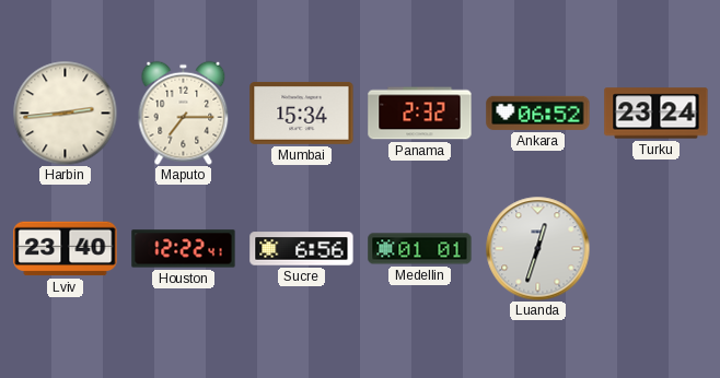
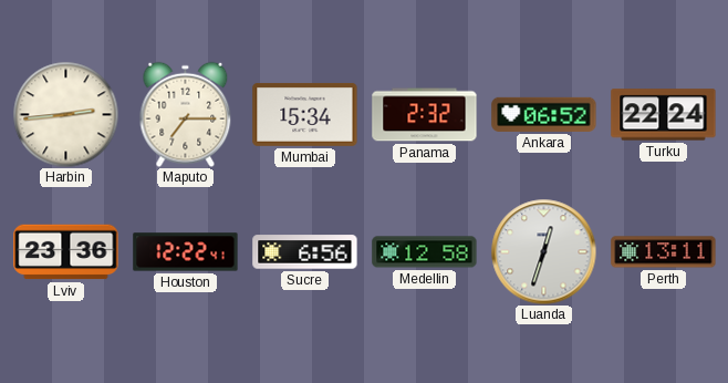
Turku: 23:24 -> 22:24
Lviv: 23:40 -> 23:36
Medellin: 01:01 -> 12:58
Perth: none -> 13:11
